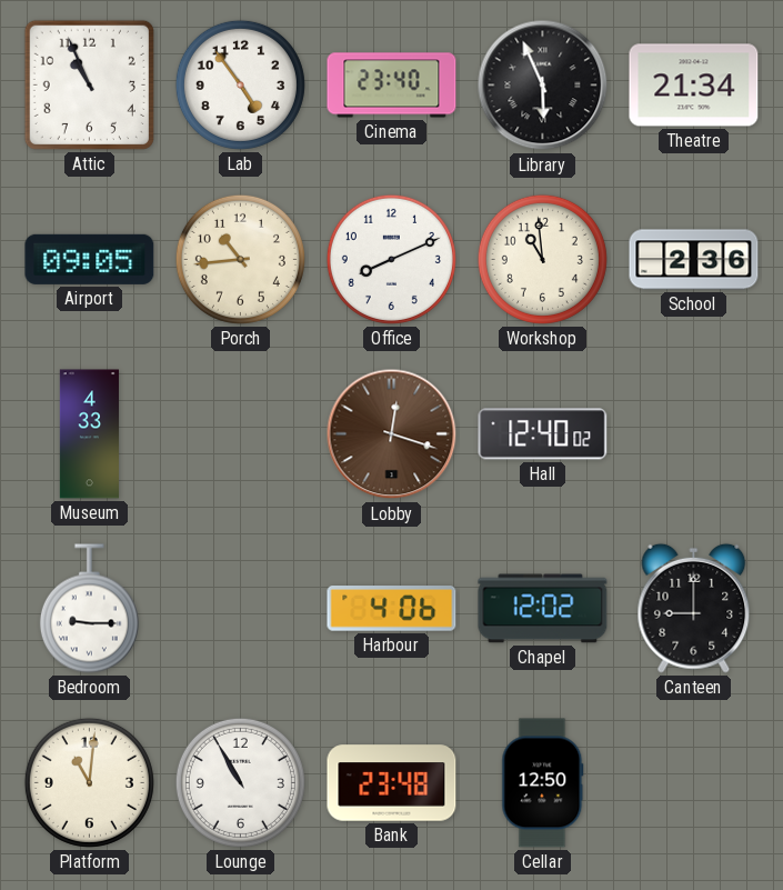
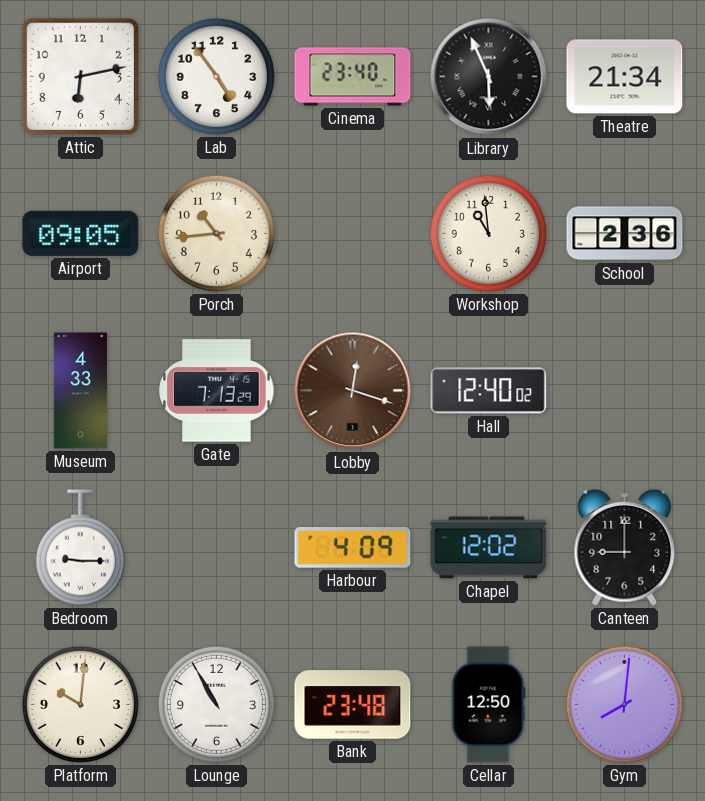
Attic: 10:56 -> 6:13
Office: 8:11 -> none
Gate: none -> 7:13
Harbour: 4:06 -> 4:09
Platform: 11:01 -> 10:01
Gym: none -> 8:01
